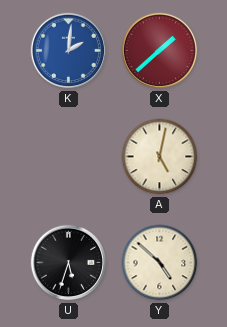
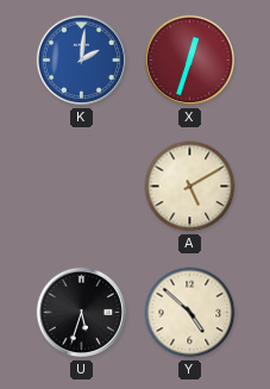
X: 1:38 -> 12:33
A: 5:02 -> 5:10
